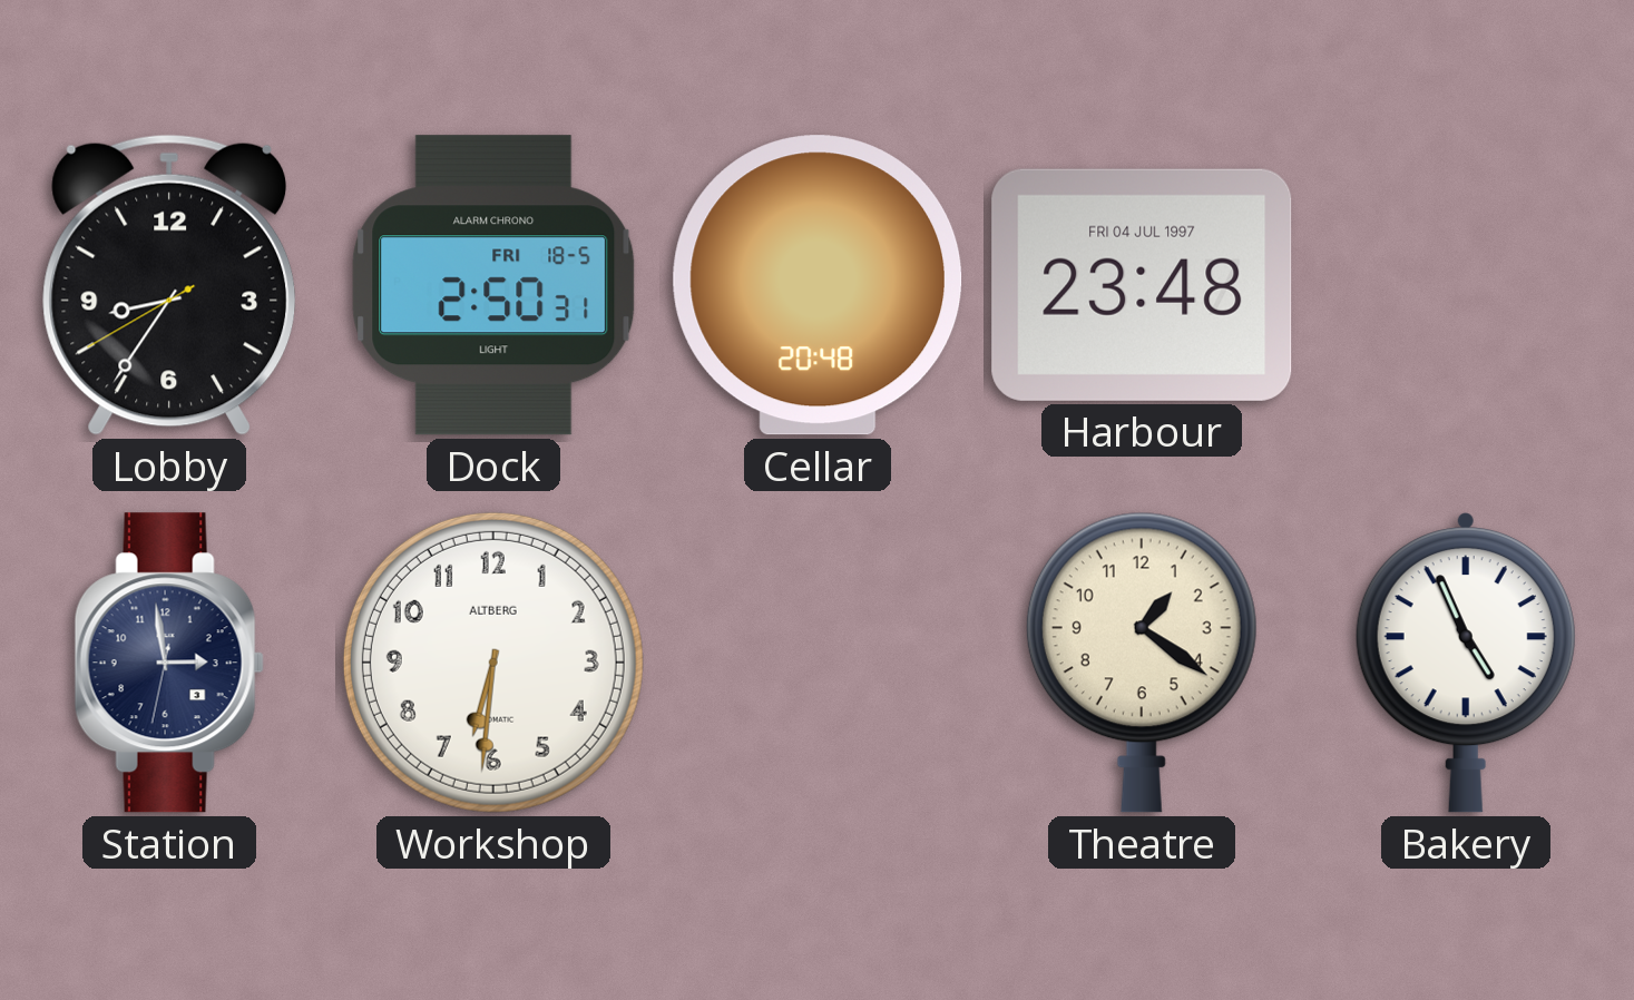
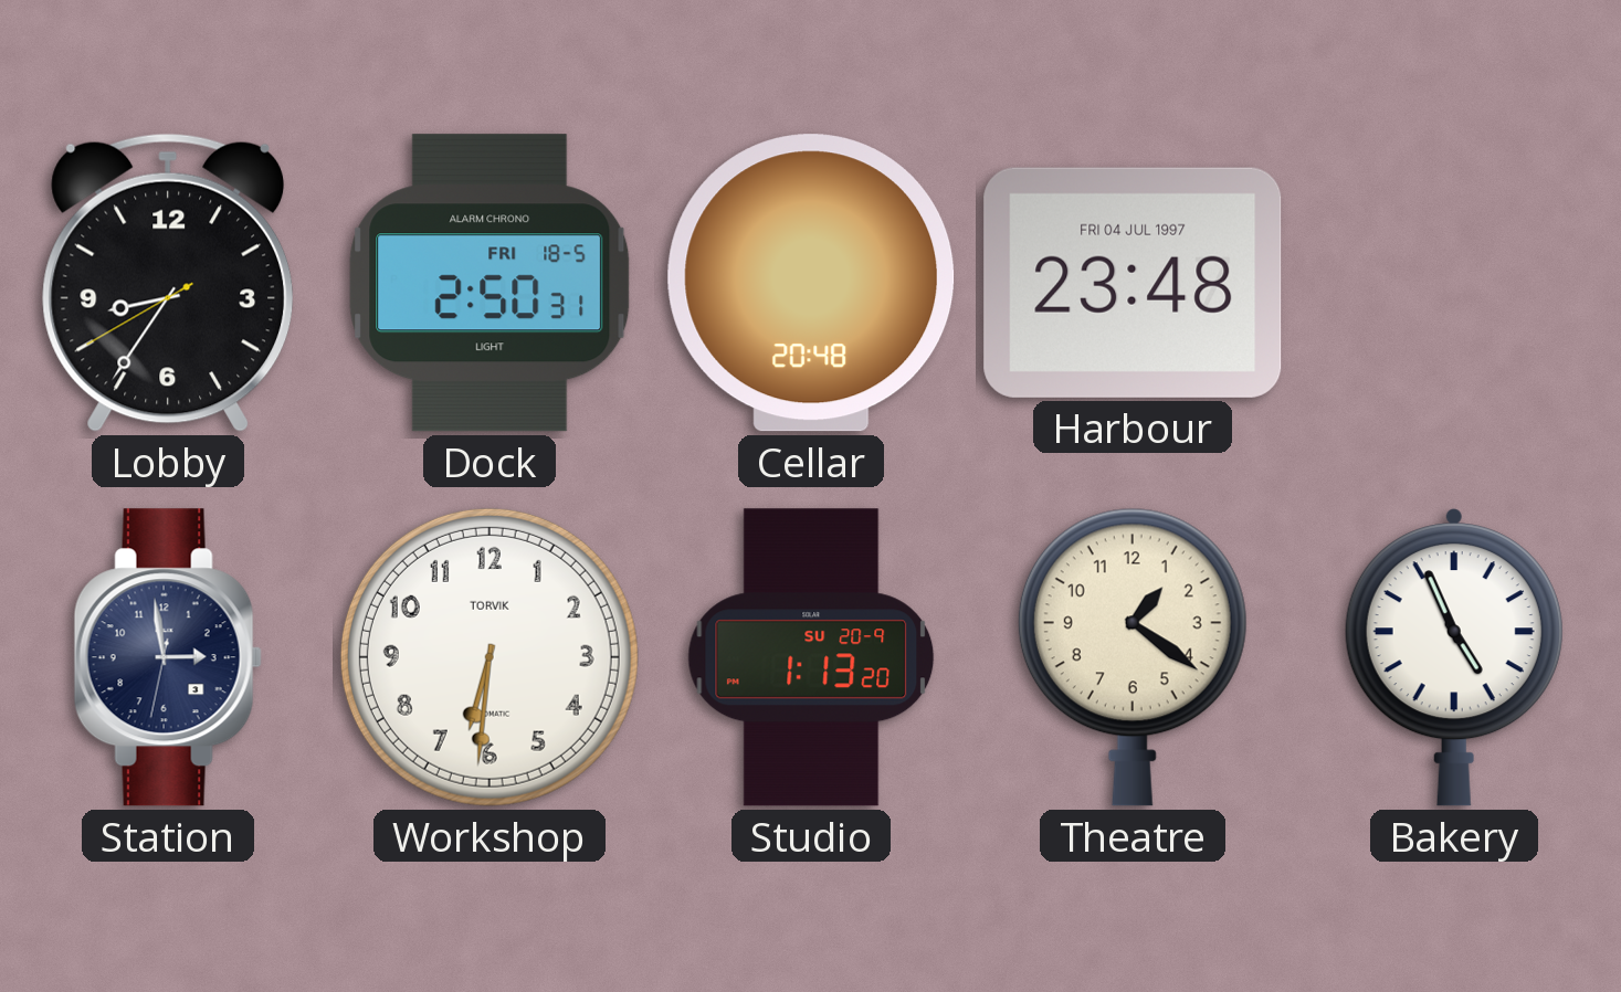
Workshop brand: ALTBERG -> TORVIK
Studio: none -> 1:13
